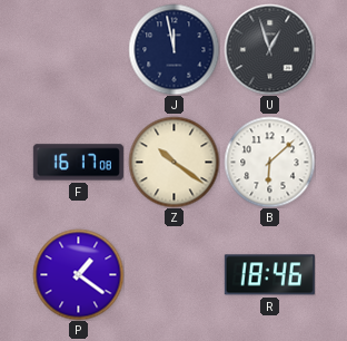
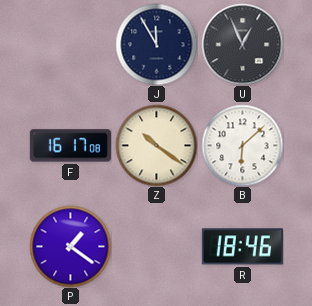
J: 11:58 -> 11:55
U: 12:57 -> 12:56
